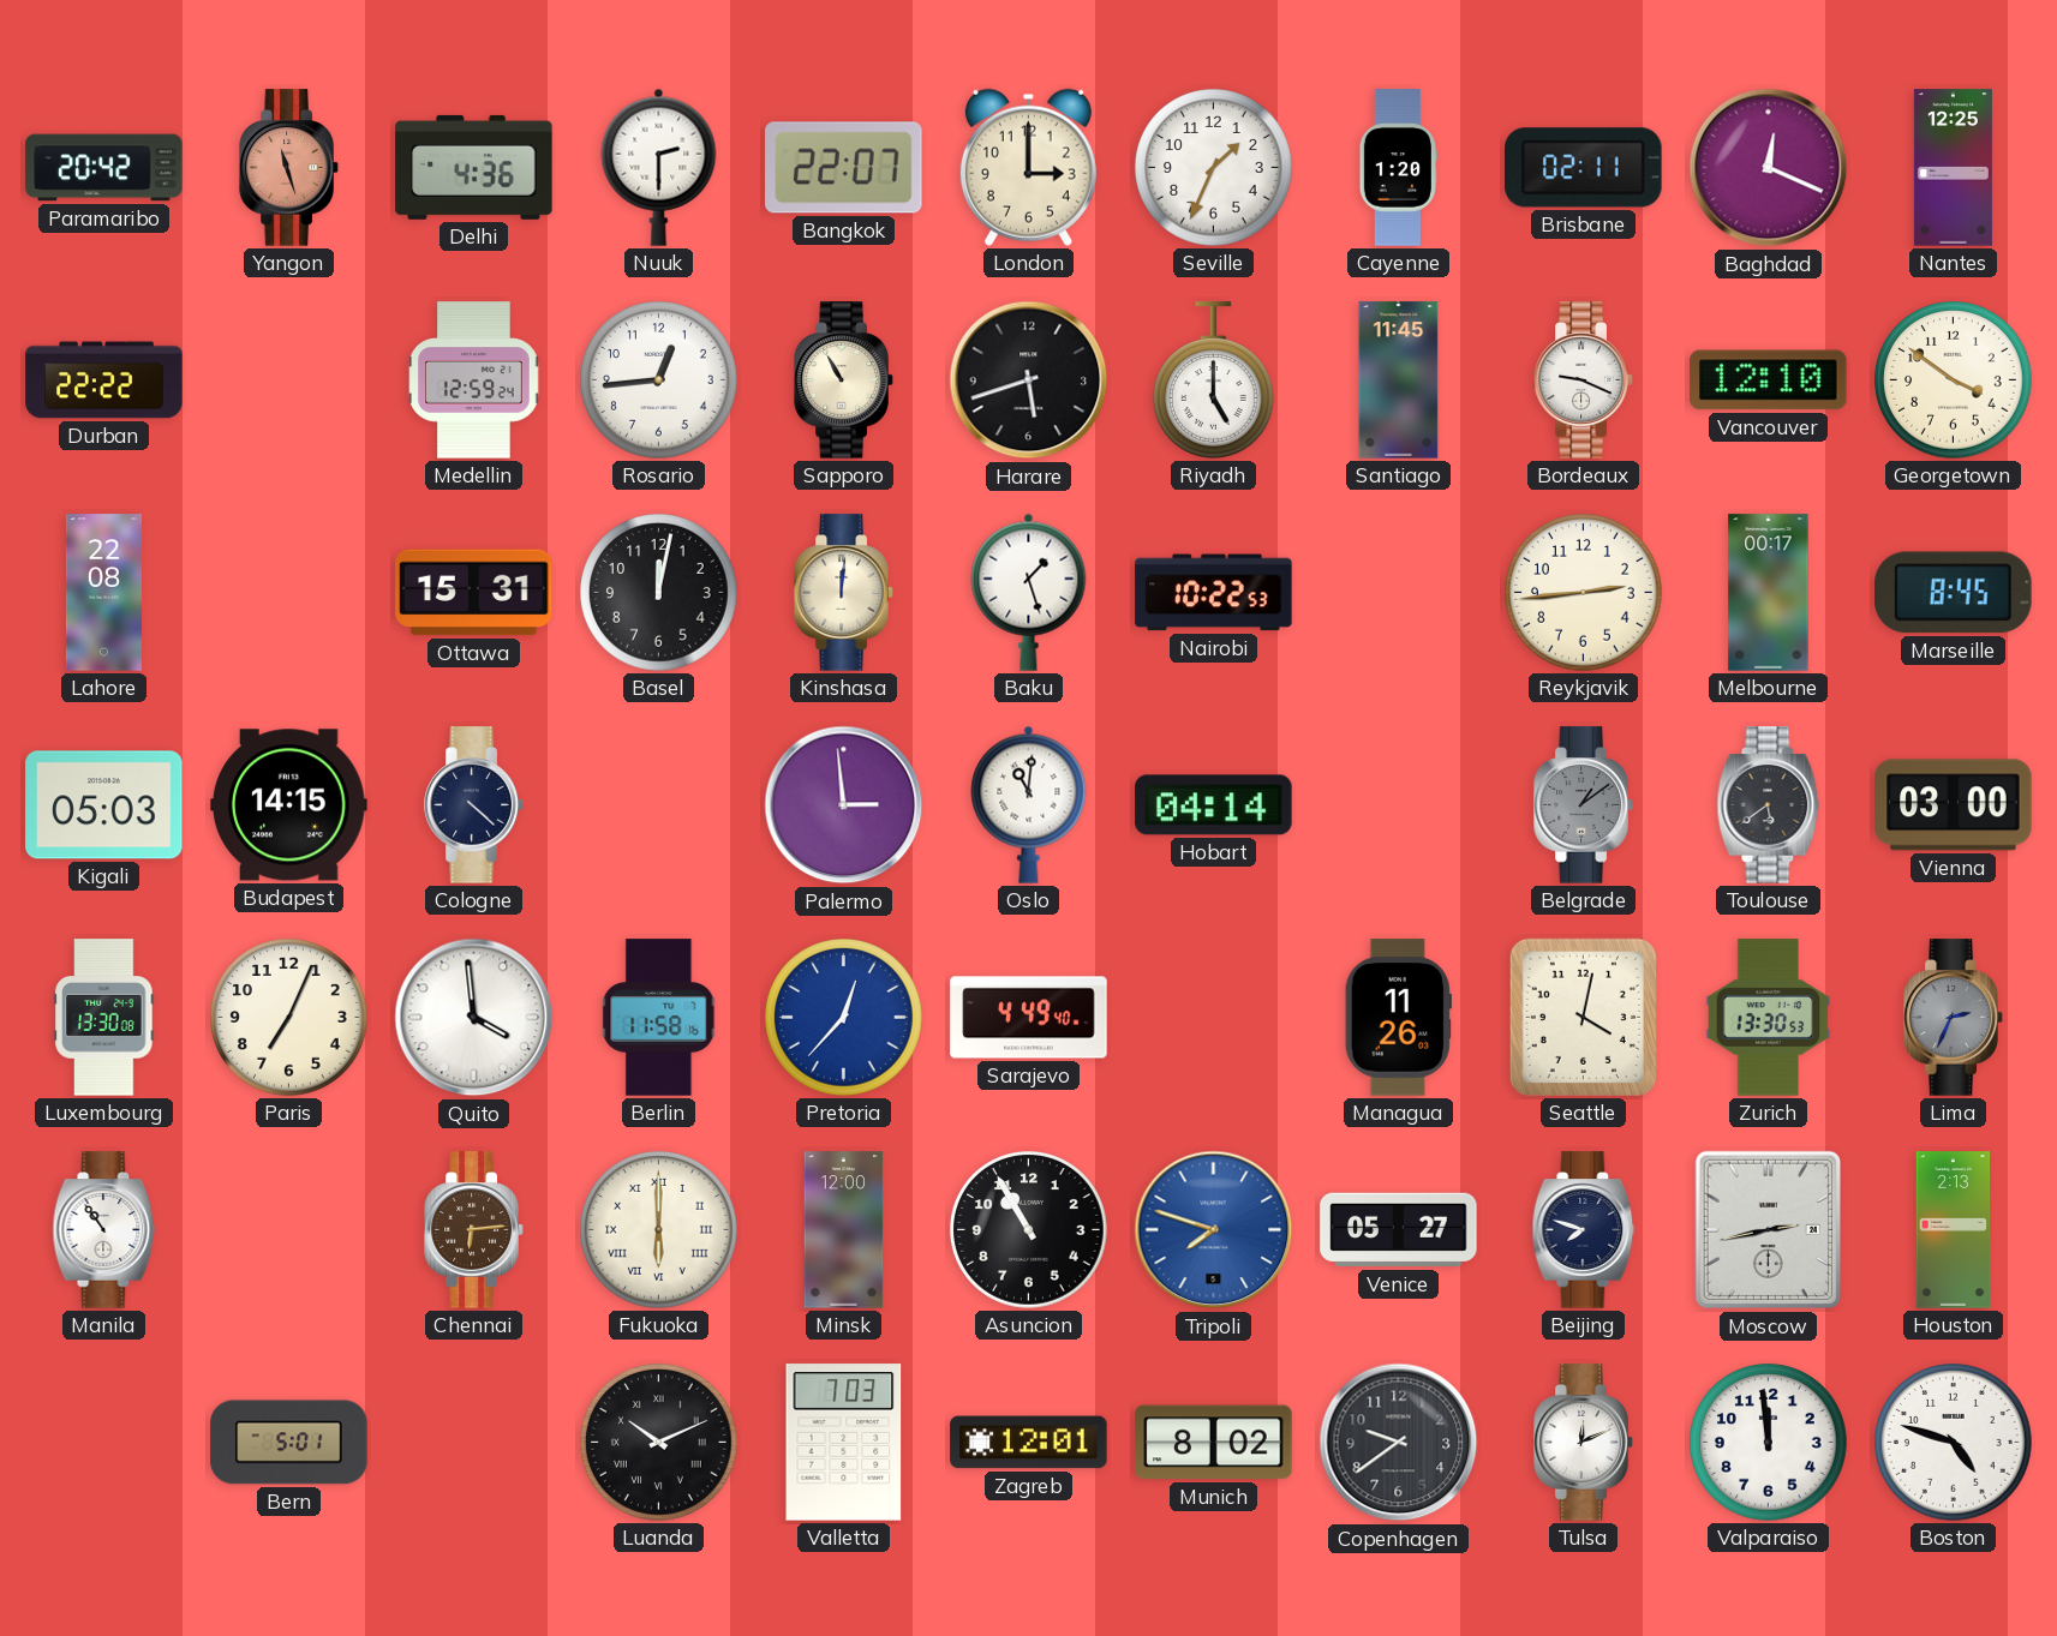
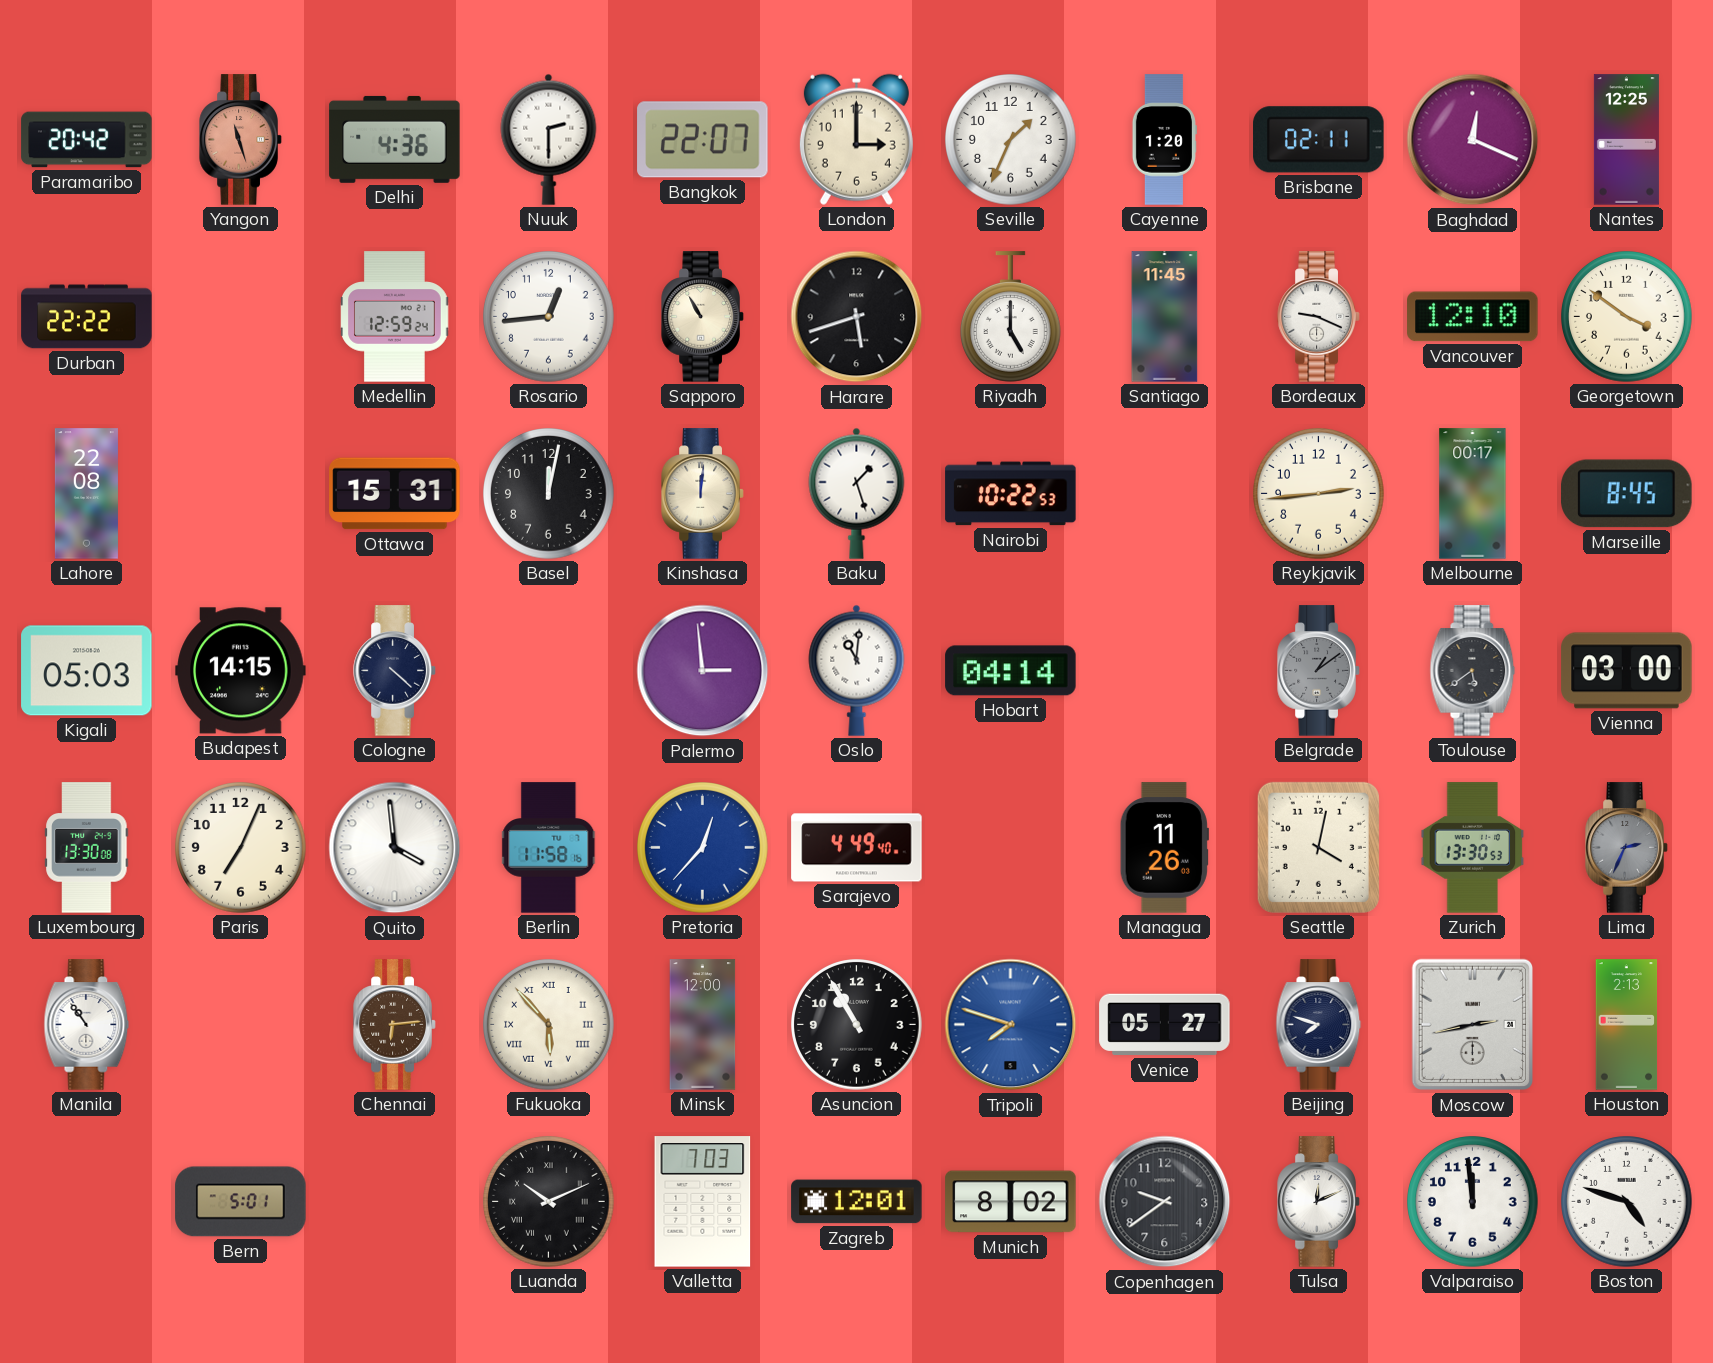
Fukuoka: 6:00 -> 5:53
